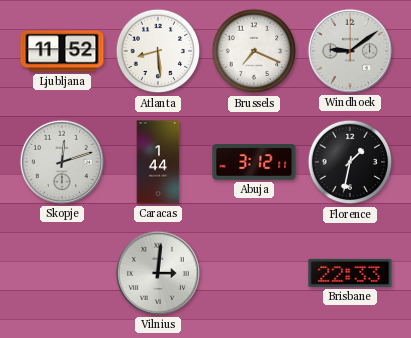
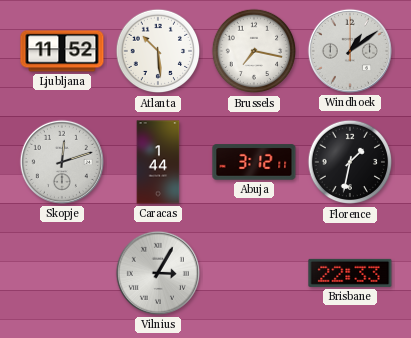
Atlanta: 8:29 -> 10:29
Brussels: 7:19 -> 7:17
Windhoek: 9:09 -> 1:09
Vilnius: 3:01 -> 3:05
